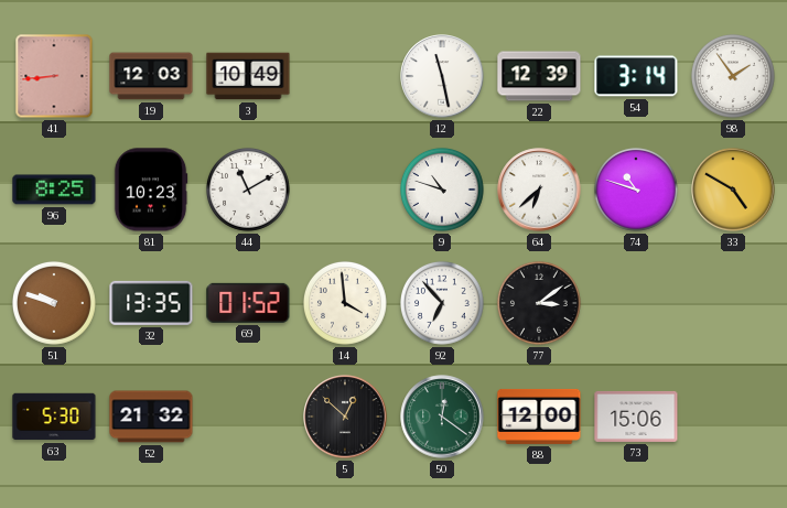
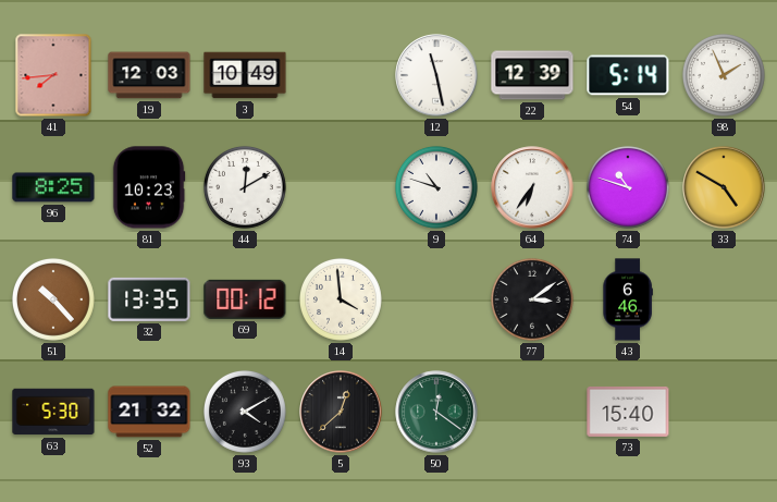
41: 8:44 -> 7:44
54: 3:14 -> 5:14
98: 1:54 -> 1:56
44: 11:10 -> 12:10
64: 6:38 -> 6:36
51: 9:48 -> 10:23
69: 01:52 -> 00:12
92: 6:53 -> none
43: none -> 6:46
93: none -> 4:10
5: 12:52 -> 12:38
88: 12:00 -> none
73: 15:06 -> 15:40
